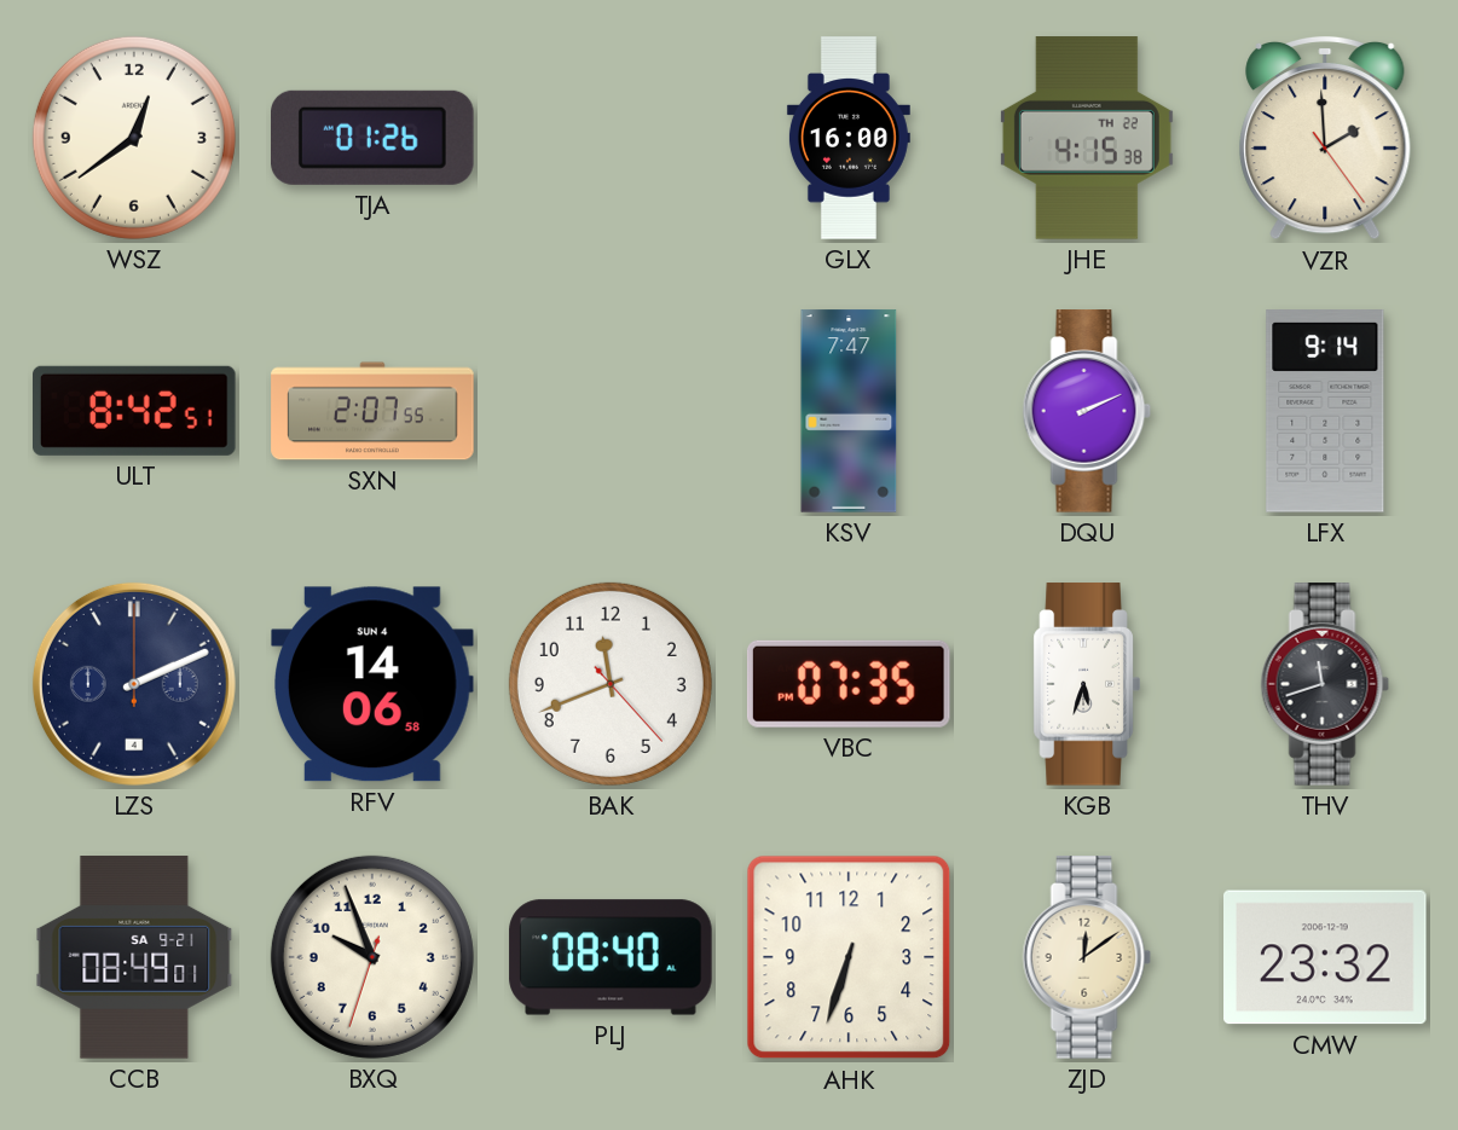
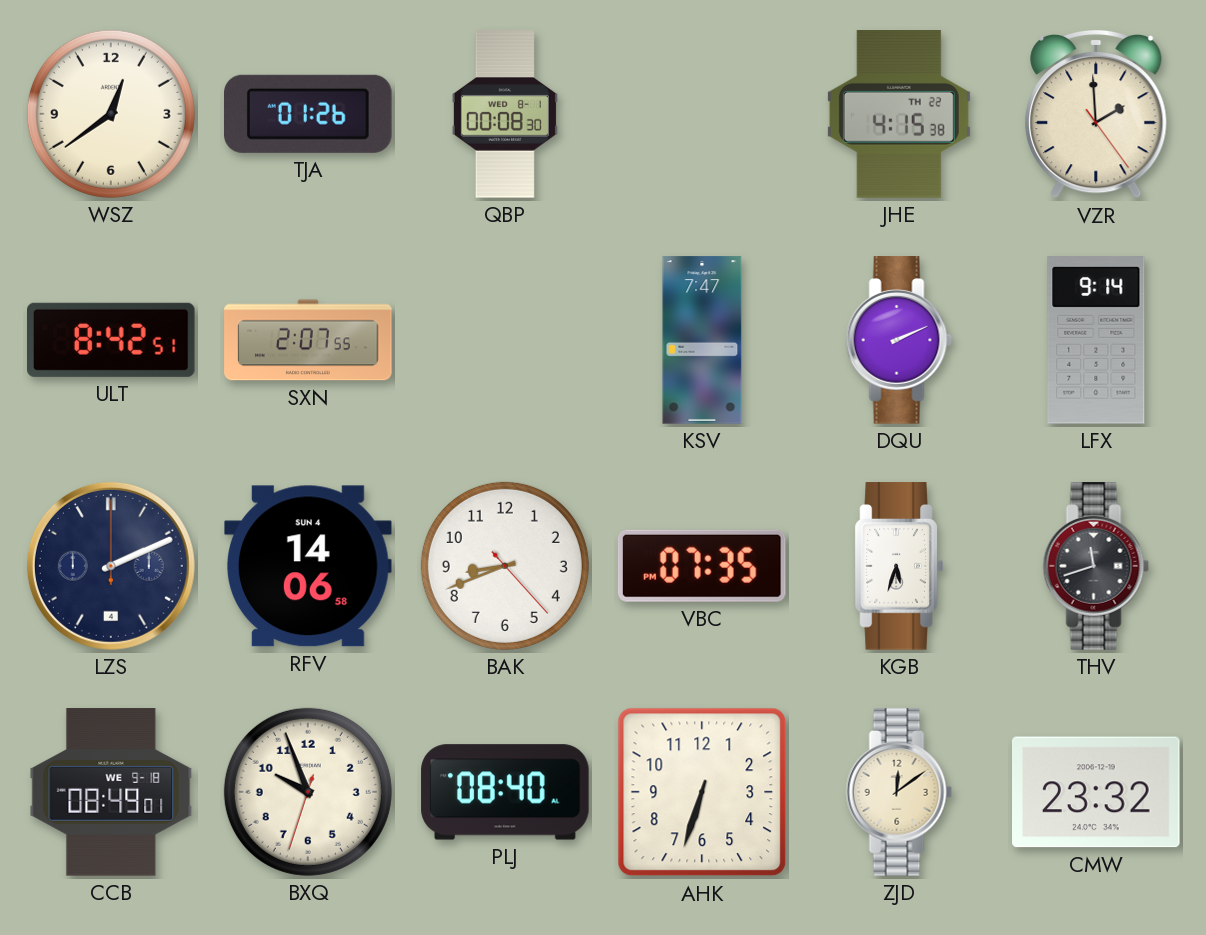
QBP: none -> 00:08
GLX: 16:00 -> none
BAK: 11:41 -> 8:41
CCB date: SA 9-21 -> WE 9-18
